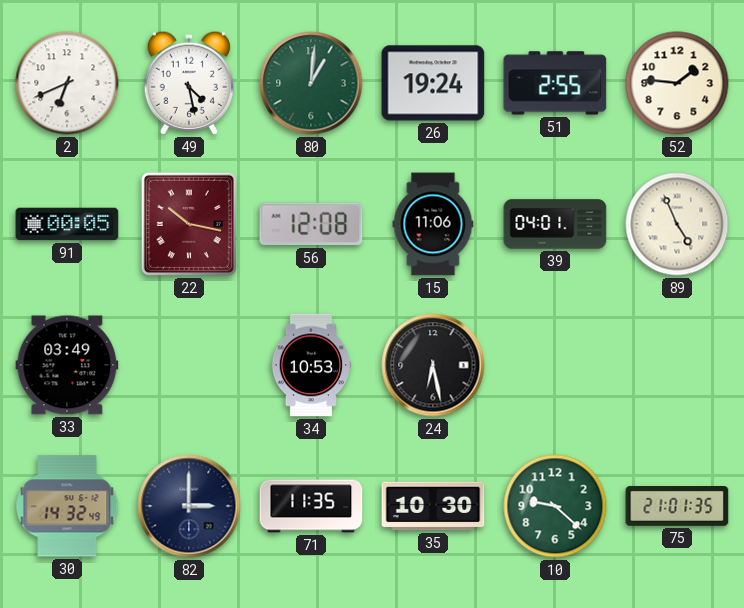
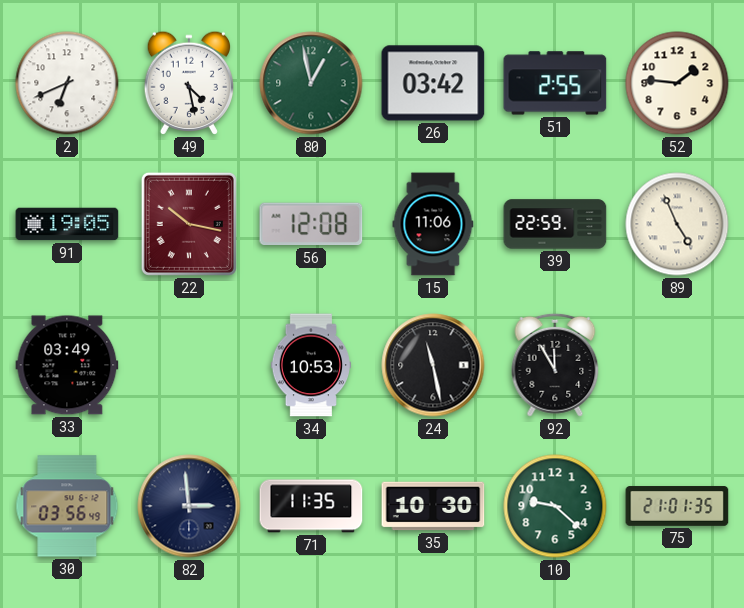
80: 1:01 -> 12:58
26: 19:24 -> 03:42
91: 00:05 -> 19:05
39: 04:01 -> 22:59
24: 6:28 -> 11:28
92: none -> 11:55
30: 14:32 -> 03:56
82: 3:00 -> 2:59
